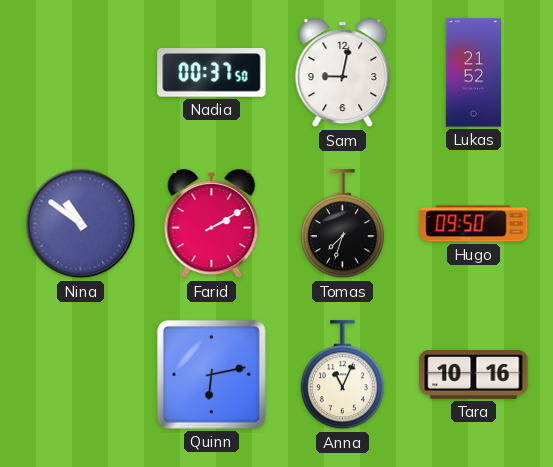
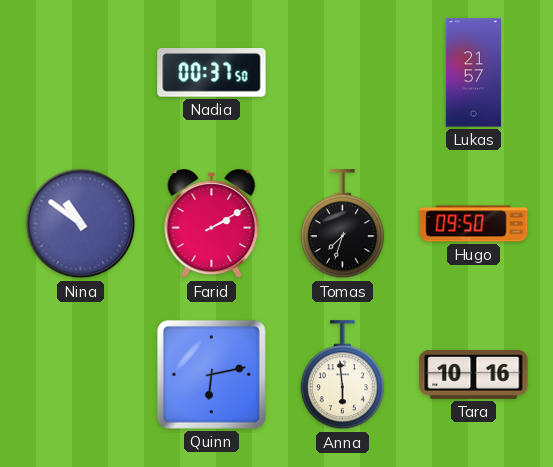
Sam: 9:02 -> none
Lukas: 21:52 -> 21:57
Anna: 11:04 -> 5:59
